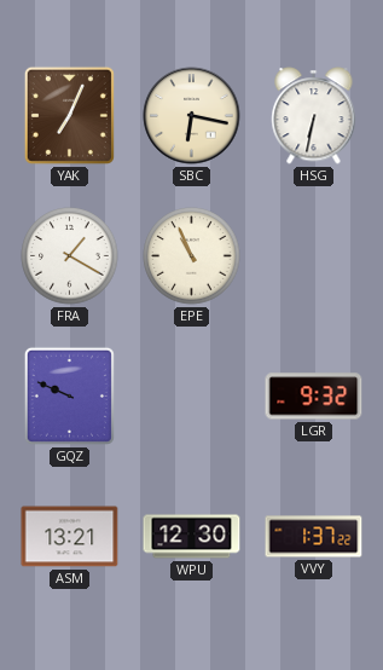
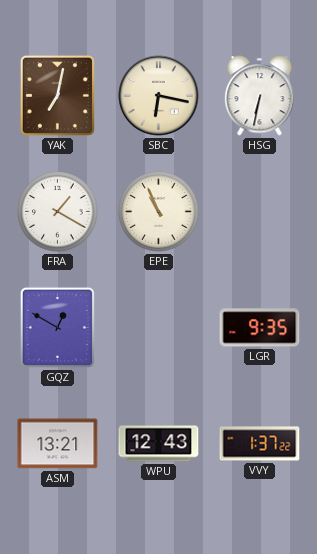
YAK: 7:04 -> 7:02
GQZ: 9:49 -> 12:50
LGR: 9:32 -> 9:35
WPU: 12:30 -> 12:43
